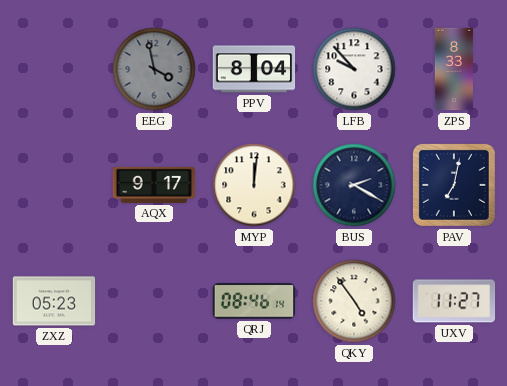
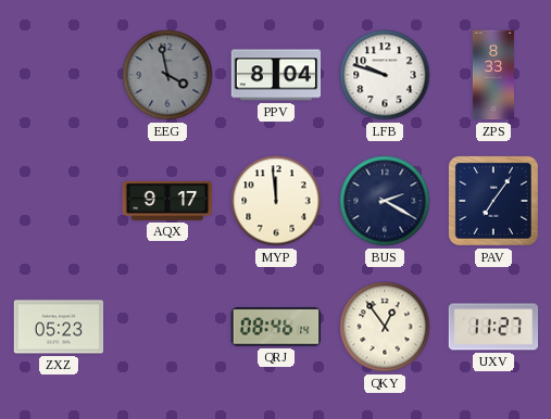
LFB: 9:53 -> 9:48
MYP: 12:01 -> 11:59
PAV: 7:02 -> 7:06
QKY: 4:54 -> 12:54
